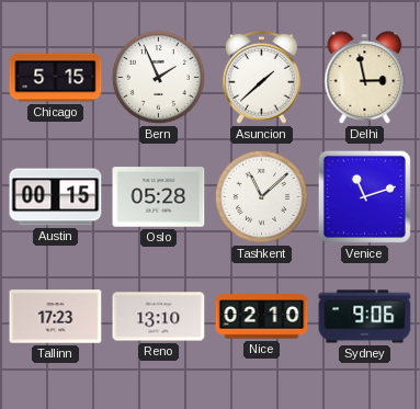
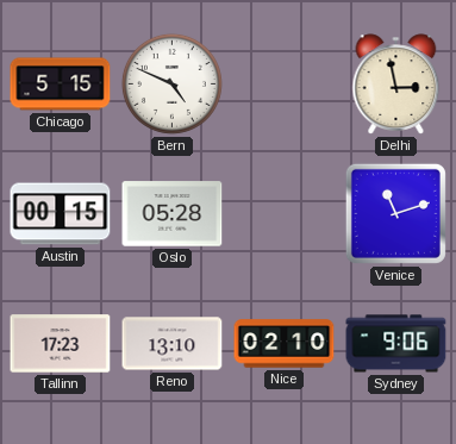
Bern: 1:56 -> 4:49
Asuncion: 1:38 -> none
Tashkent: 11:08 -> none
